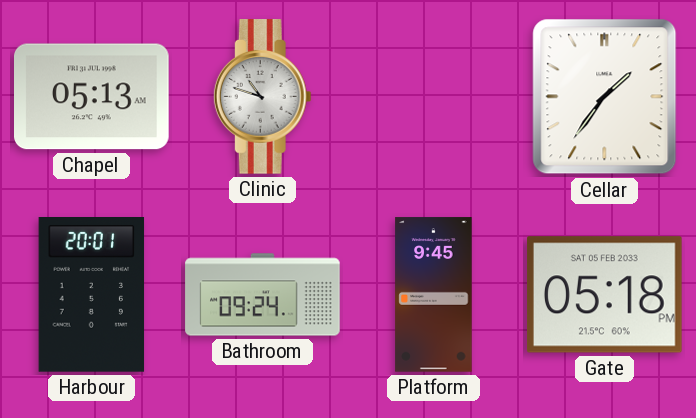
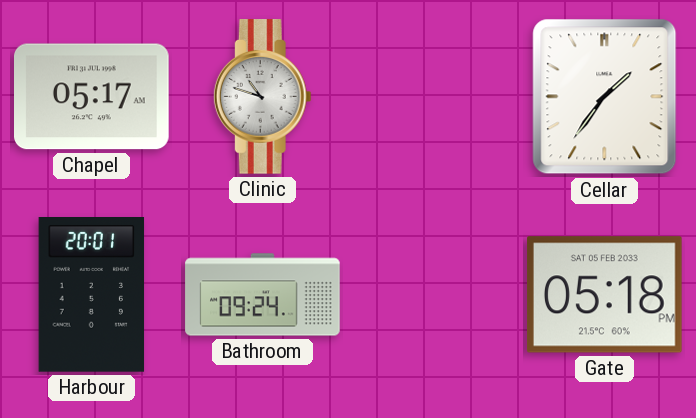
Chapel: 05:13 -> 05:17
Platform: 9:45 -> none
